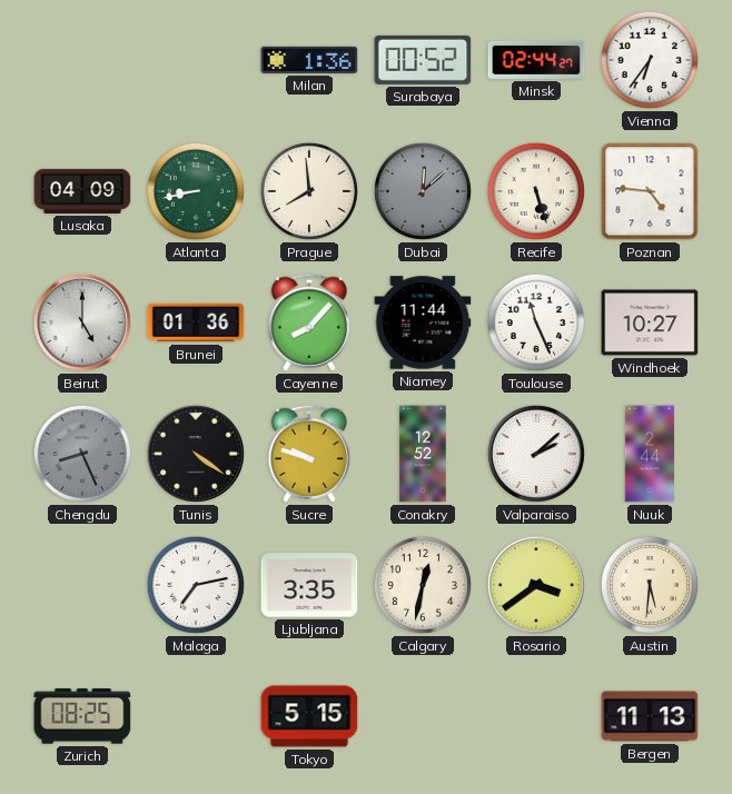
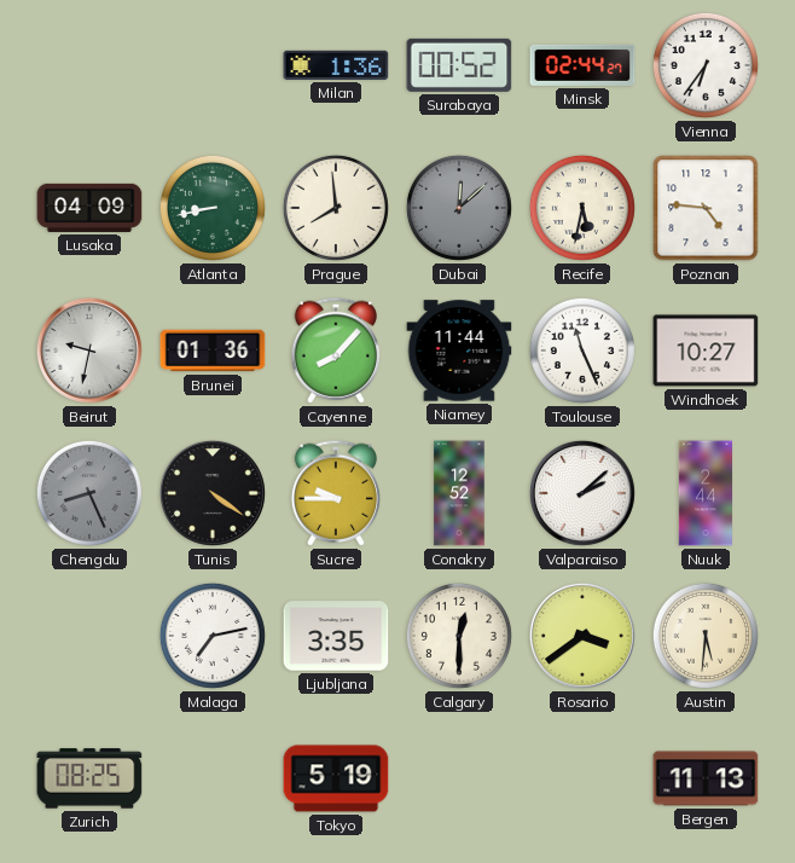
Recife: 5:27 -> 5:32
Beirut: 5:00 -> 9:32
Sucre: 9:48 -> 9:45
Calgary: 12:32 -> 12:30
Tokyo: 5:15 -> 5:19
